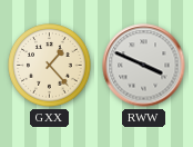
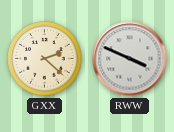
GXX: 1:23 -> 2:22
